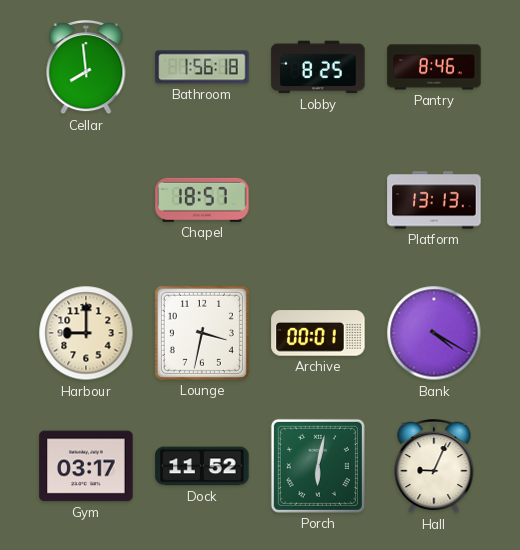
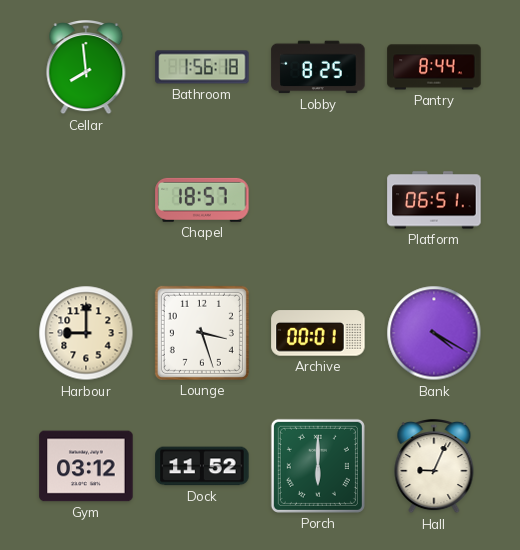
Pantry: 8:46 -> 8:44
Platform: 13:13 -> 06:51
Lounge: 3:32 -> 3:27
Gym: 03:17 -> 03:12
Porch: 6:02 -> 6:00
